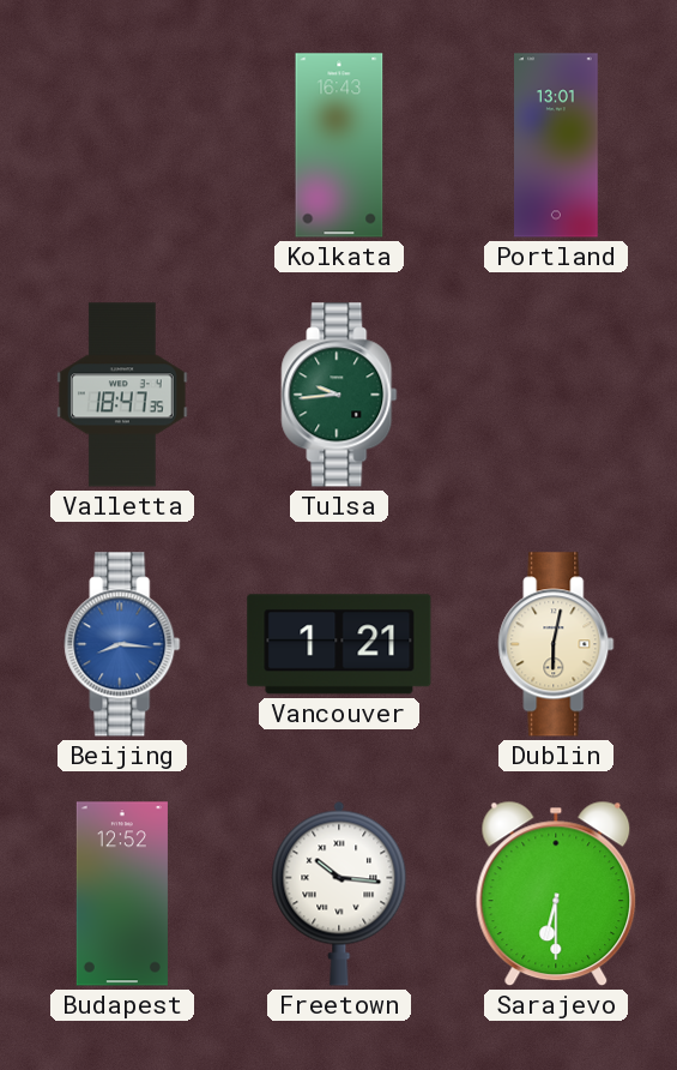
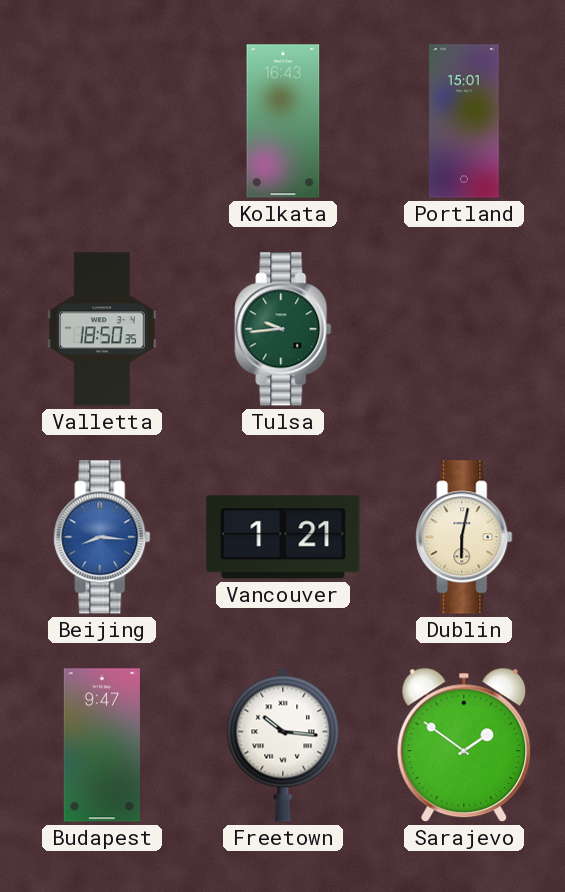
Portland: 13:01 -> 15:01
Valletta: 18:47 -> 18:50
Budapest: 12:52 -> 9:47
Sarajevo: 6:30 -> 1:51
